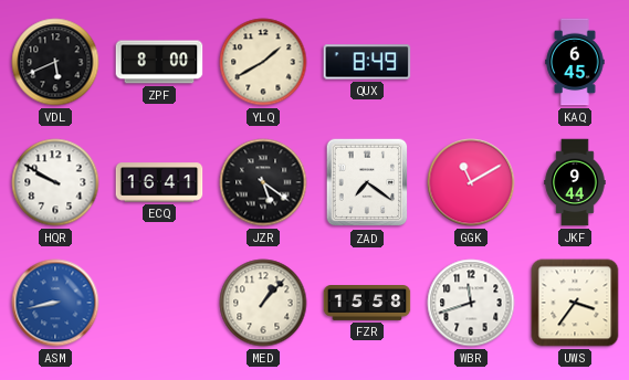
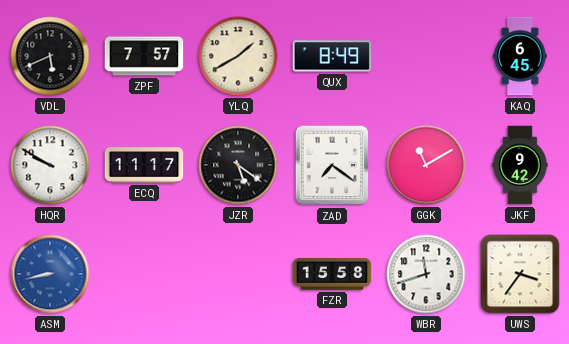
ZPF: 8:00 -> 7:57
ECQ: 16:41 -> 11:17
JKF: 9:44 -> 9:42
MED: 1:07 -> none
